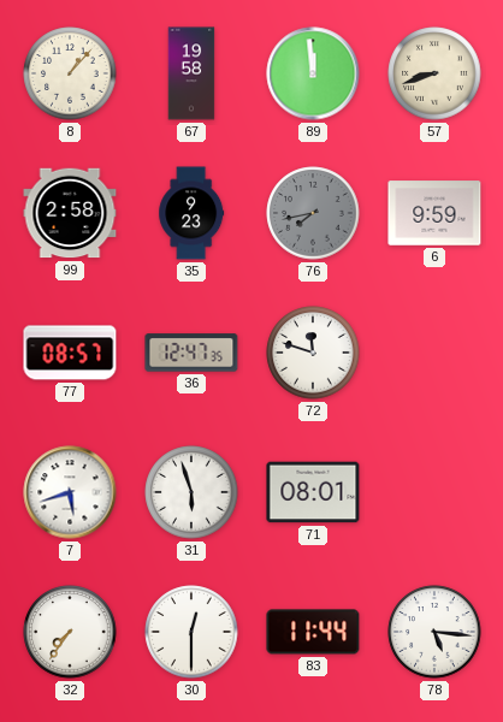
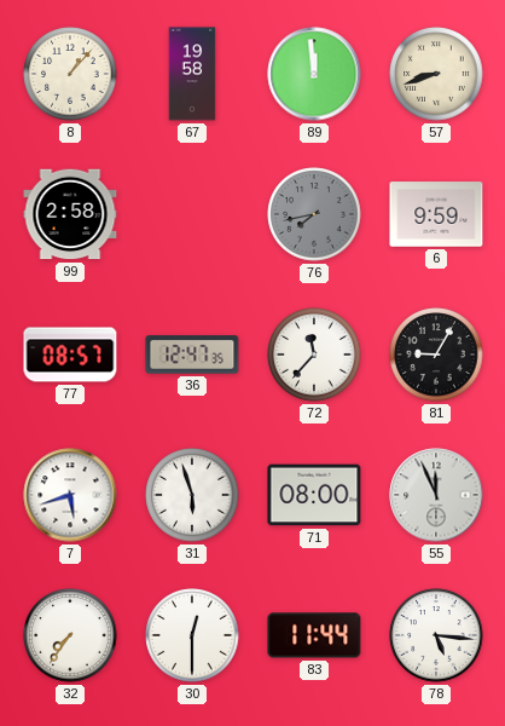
35: 9:23 -> none
72: 11:48 -> 11:37
81: none -> 9:05
71: 08:01 -> 08:00
55: none -> 11:56
